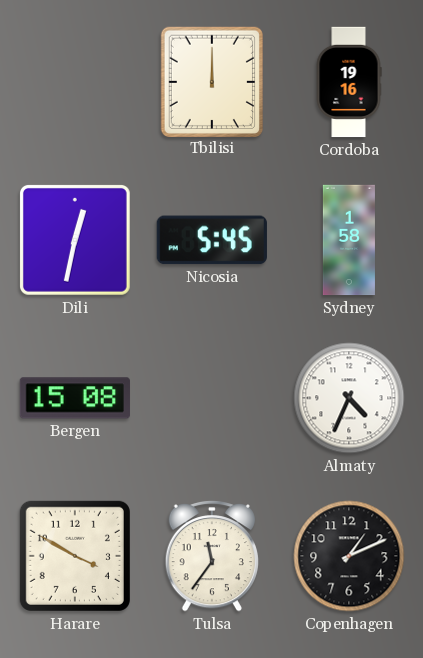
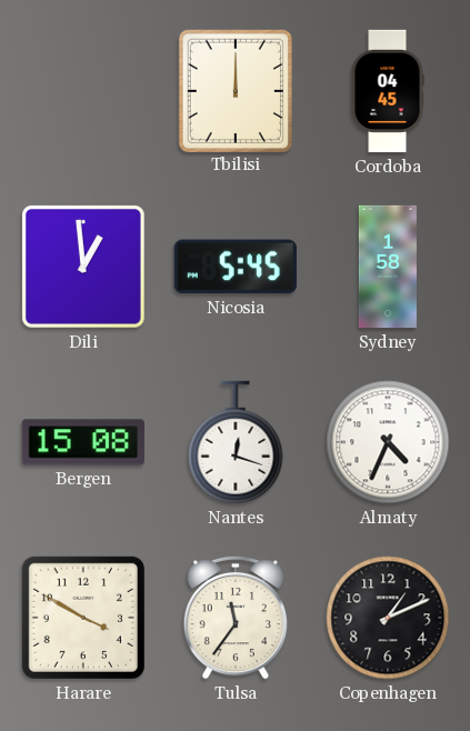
Cordoba: 19:16 -> 04:45
Dili: 12:32 -> 12:59
Nantes: none -> 12:18
